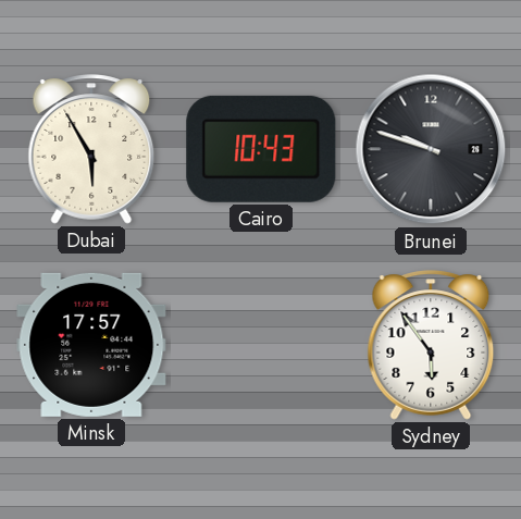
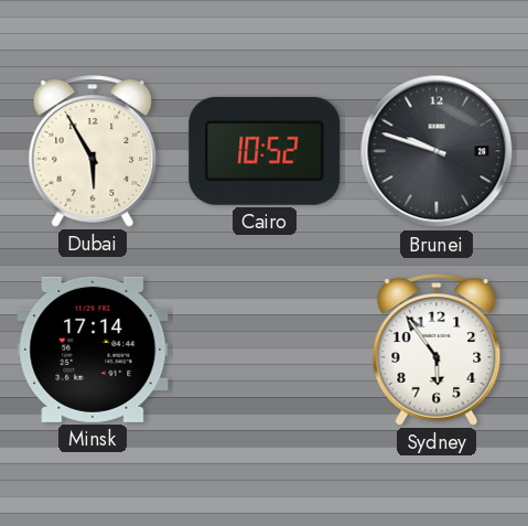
Cairo: 10:43 -> 10:52
Minsk: 17:57 -> 17:14
